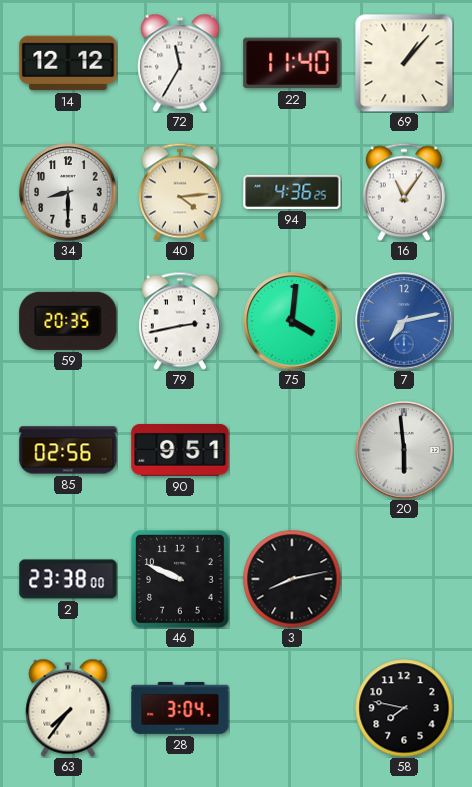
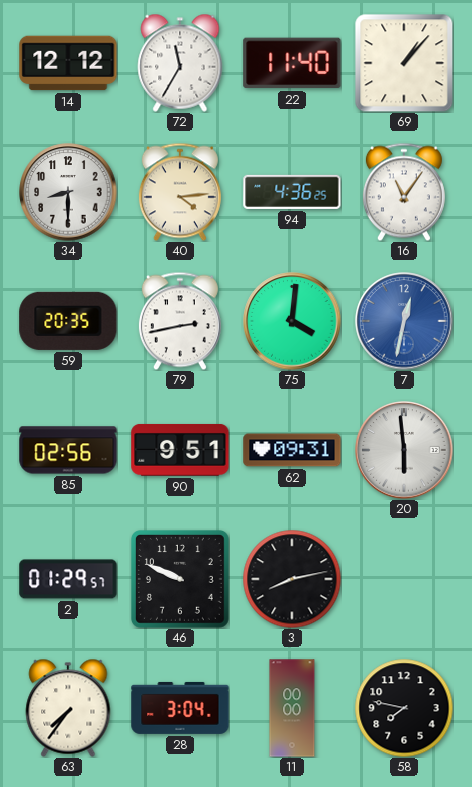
7: 7:13 -> 12:32
62: none -> 09:31
2: 23:38 -> 01:29
11: none -> 00:00
